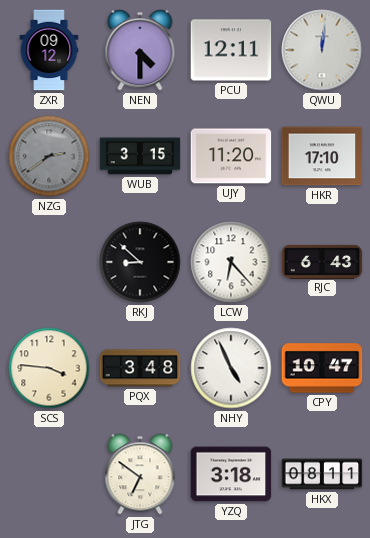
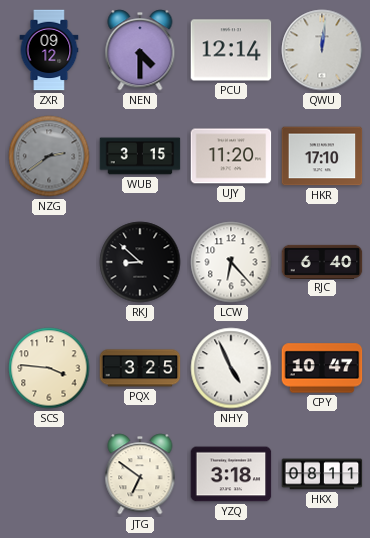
PCU: 12:11 -> 12:14
RJC: 6:43 -> 6:40
PQX: 3:48 -> 3:25
